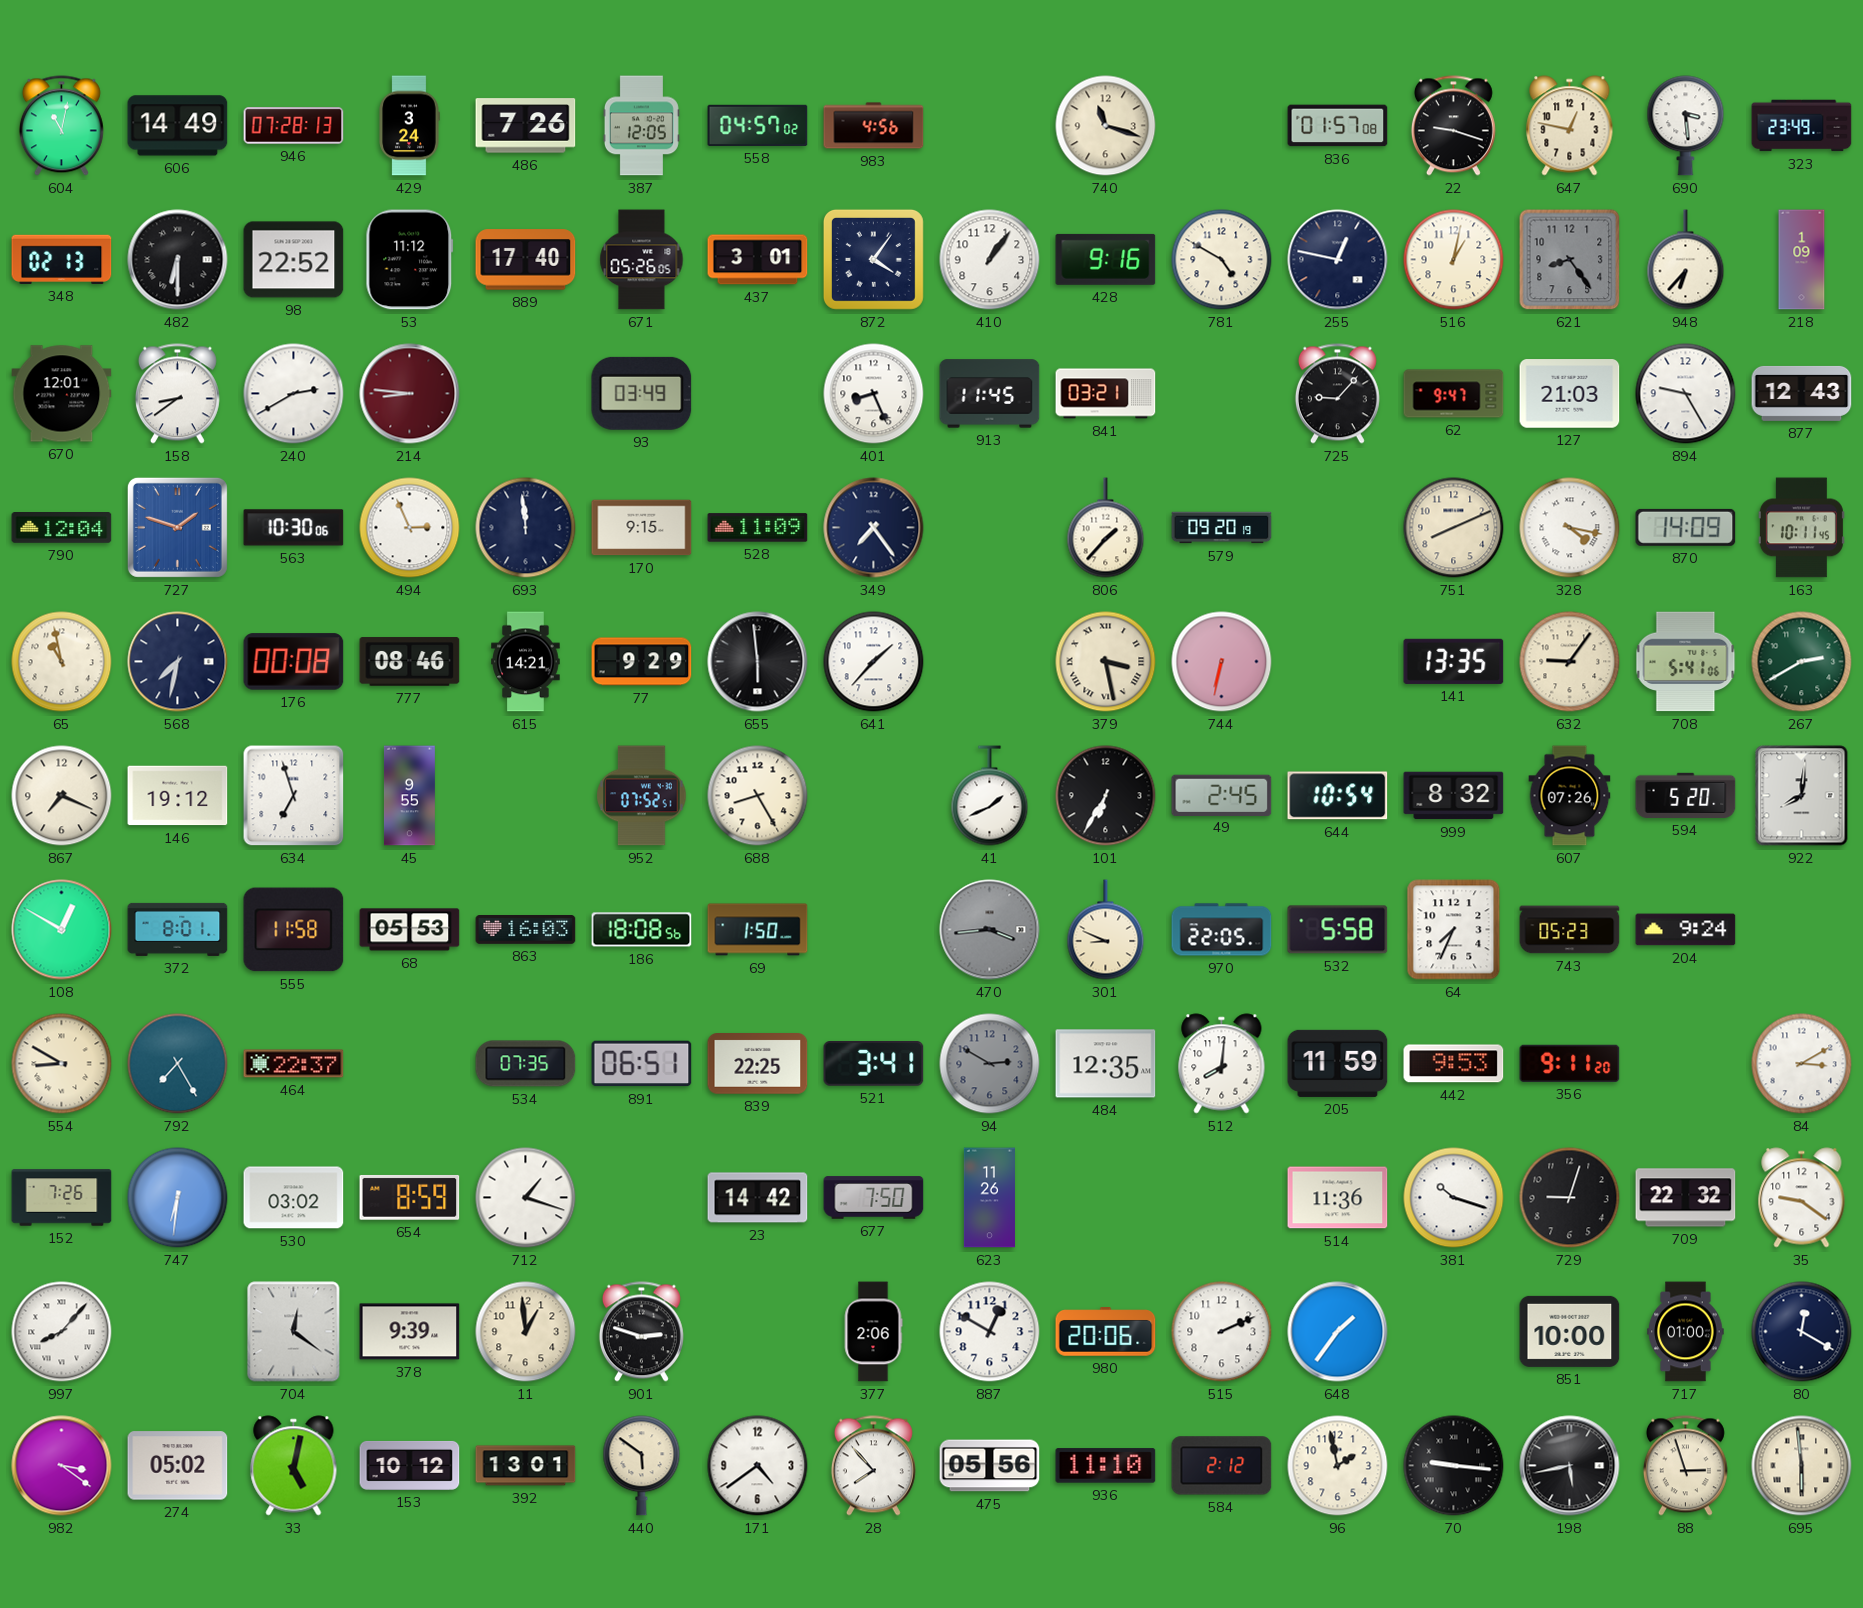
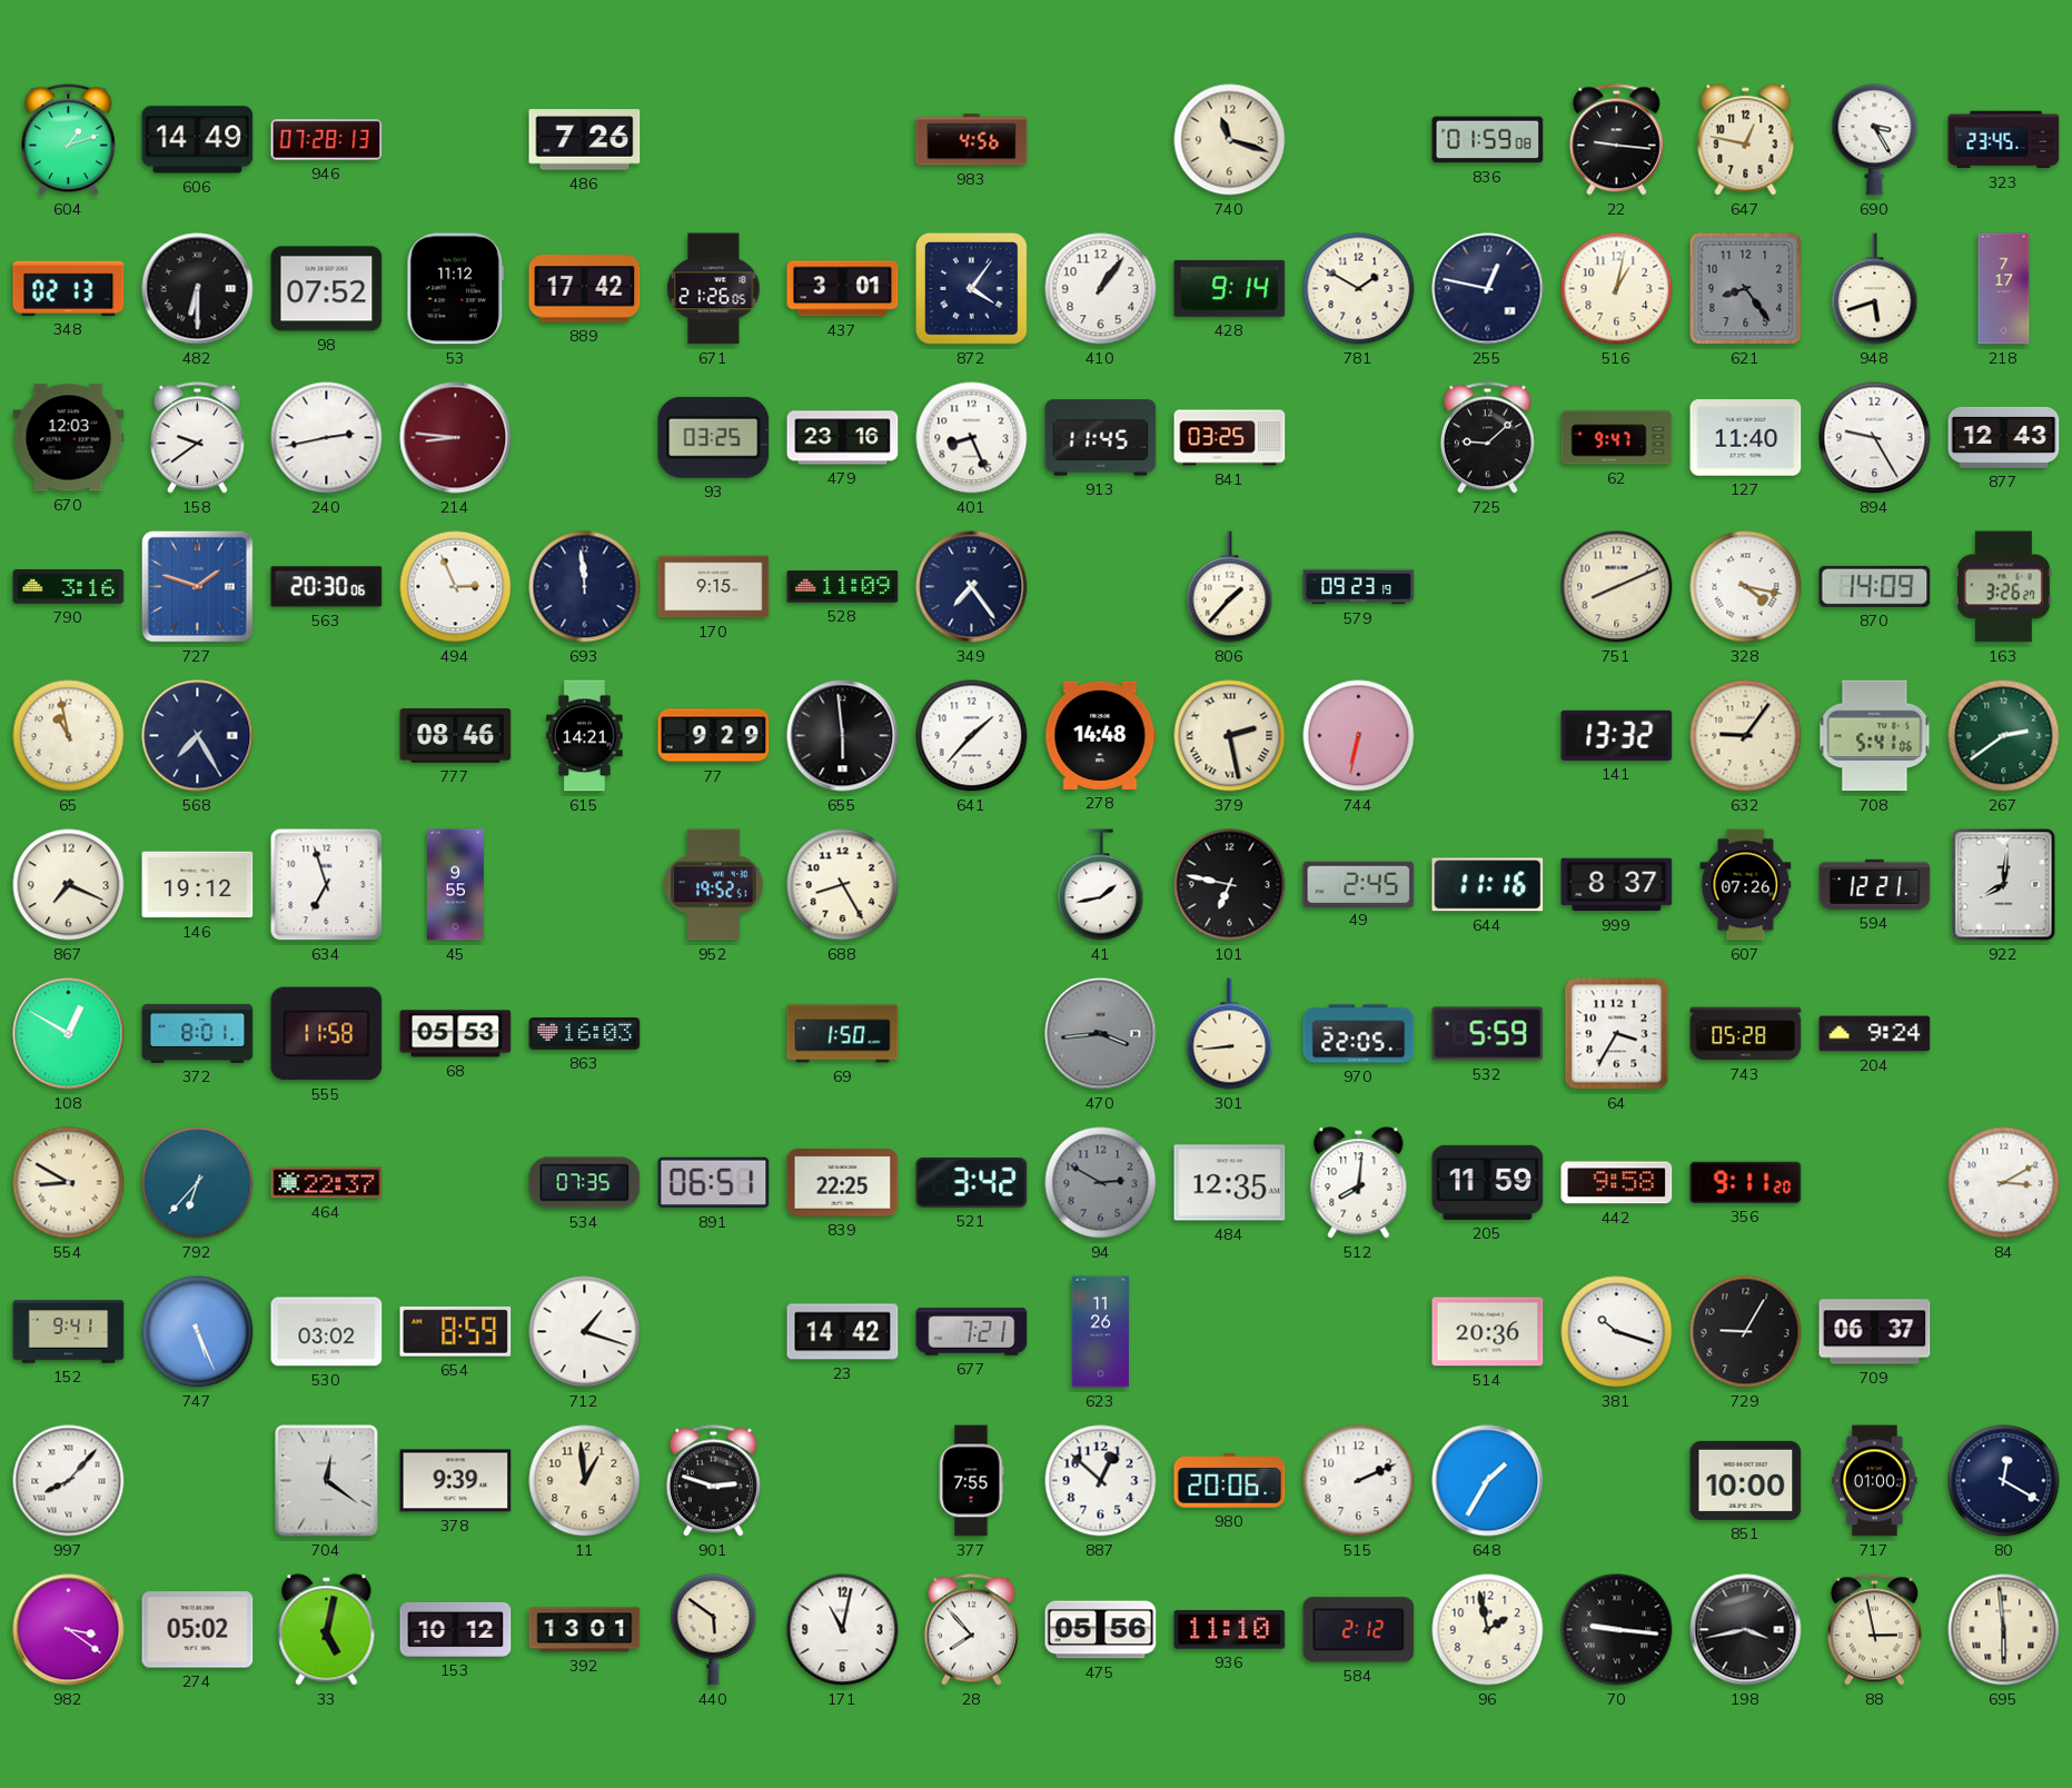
604: 11:02 -> 1:12
429: 3:24 -> none
387: 12:05 -> none
558: 04:57 -> none
836: 01:57 -> 01:59
22: 9:18 -> 9:16
690: 3:29 -> 3:25
323: 23:49 -> 23:45
98: 22:52 -> 07:52
889: 17:40 -> 17:42
671: 05:26 -> 21:26
428: 9:16 -> 9:14
781: 4:50 -> 1:50
948: 6:37 -> 5:42
218: 1:09 -> 7:17
670: 12:01 -> 12:03
158: 8:39 -> 9:39
240: 2:40 -> 2:43
93: 03:49 -> 03:25
479: none -> 23:16
841: 03:21 -> 03:25
725: 9:07 -> 9:08
127: 21:03 -> 11:40
790: 12:04 -> 3:16
563: 10:30 -> 20:30
579: 09:20 -> 09:23
163: 10:11 -> 3:26
568: 7:32 -> 7:25
176: 00:08 -> none
278: none -> 14:48
379: 3:28 -> 2:28
141: 13:35 -> 13:32
267: 2:40 -> 2:39
952: 07:52 -> 19:52
41: 1:41 -> 1:43
101: 6:35 -> 6:47
644: 10:54 -> 11:16
999: 8:32 -> 8:37
594: 5:20 -> 12:21
186: 18:08 -> none
301: 8:49 -> 8:44
532: 5:58 -> 5:59
64: 7:34 -> 3:35
743: 05:23 -> 05:28
792: 7:25 -> 6:37
521: 3:41 -> 3:42
442: 9:53 -> 9:58
152: 7:26 -> 9:41
747: 6:31 -> 5:26
677: 7:50 -> 7:21
514: 11:36 -> 20:36
729: 9:03 -> 9:05
709: 22:32 -> 06:37
35: 9:21 -> none
377: 2:06 -> 7:55
887: 12:50 -> 12:52
648: 1:36 -> 1:35
171: 4:39 -> 11:02
198: 5:43 -> 3:43
88: 2:57 -> 2:58
